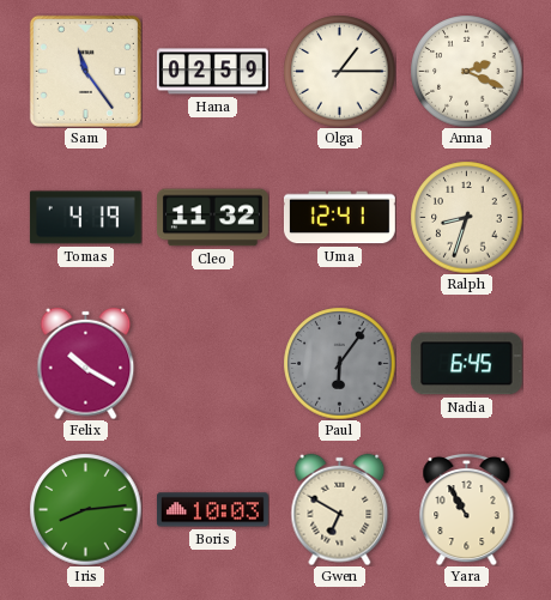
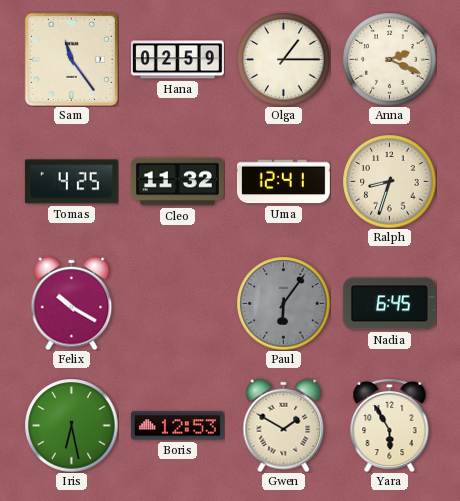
Tomas: 4:19 -> 4:25
Iris: 8:14 -> 6:28
Boris: 10:03 -> 12:53
Gwen: 6:50 -> 1:50
Yara: 10:55 -> 5:55
